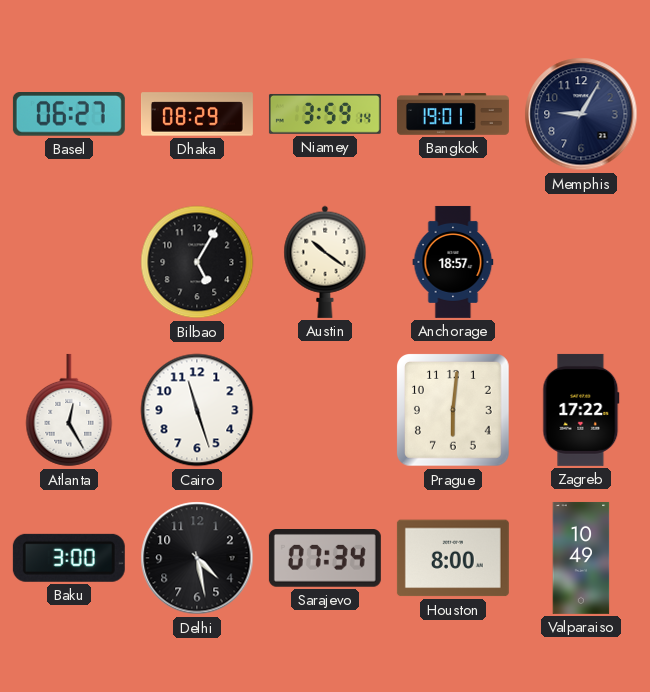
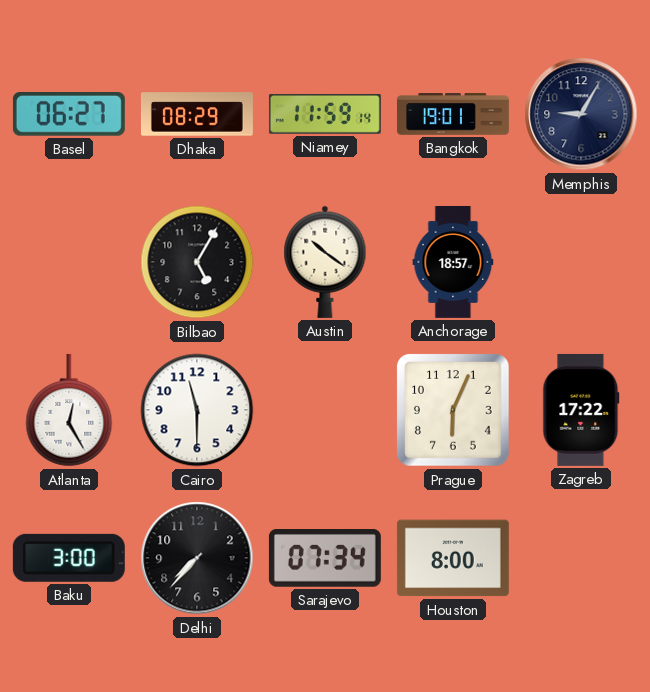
Niamey: 3:59 -> 11:59
Cairo: 11:27 -> 11:30
Prague: 6:01 -> 6:04
Delhi: 4:28 -> 7:37
Valparaiso: 10:49 -> none
